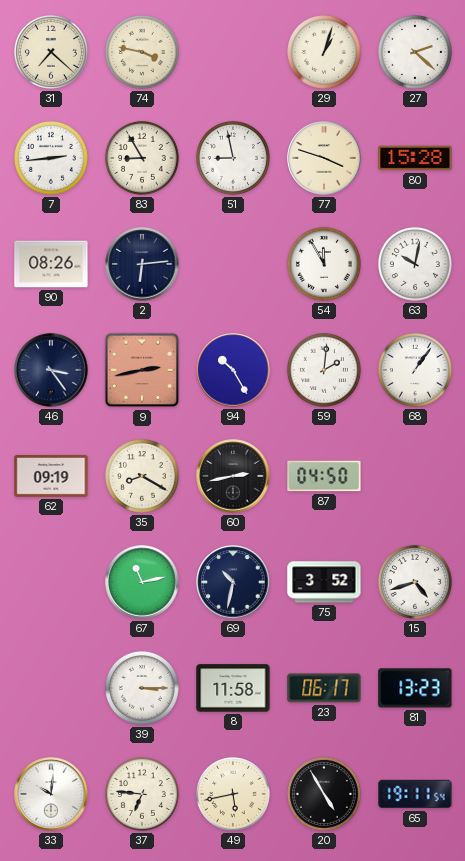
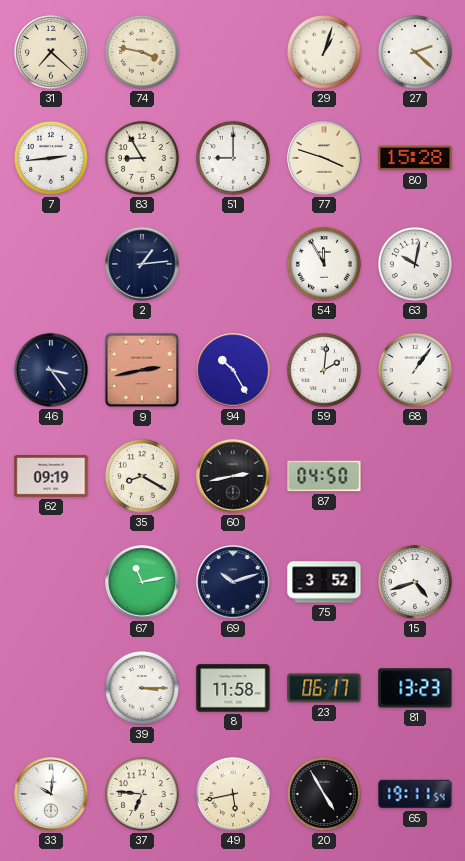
51: 8:58 -> 9:00
90: 08:26 -> none
2: 6:14 -> 1:14
69: 10:32 -> 10:12
